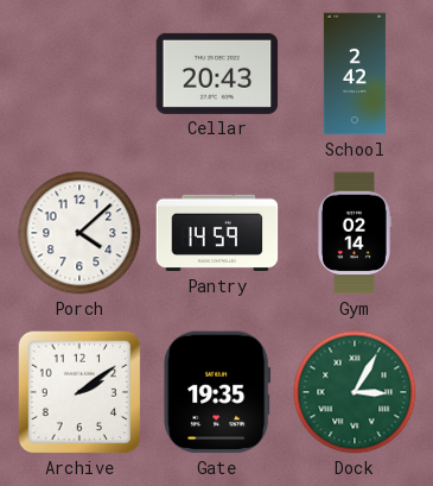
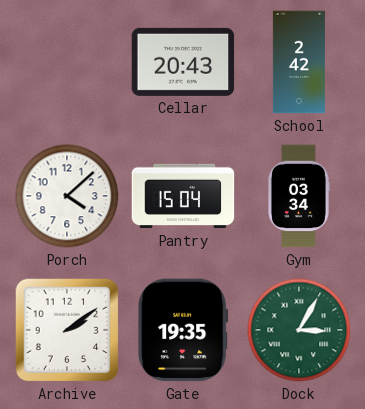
Pantry: 14:59 -> 15:04
Gym: 02:14 -> 03:34
